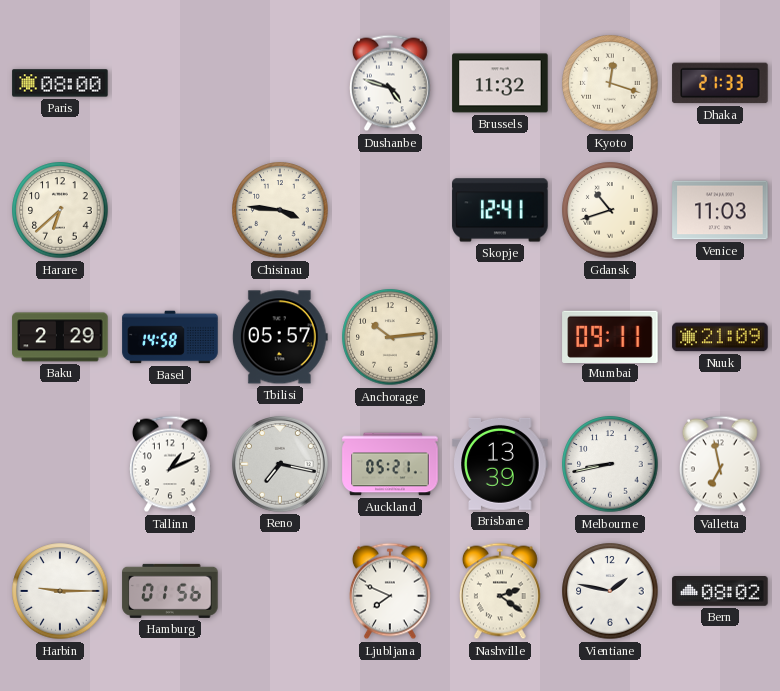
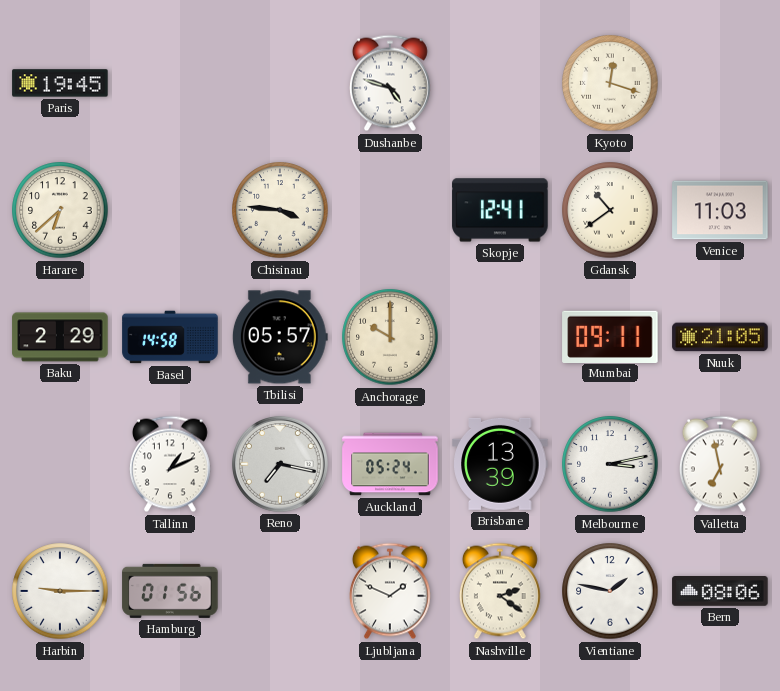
Paris: 08:00 -> 19:45
Brussels: 11:32 -> none
Dhaka: 21:33 -> none
Gdansk: 10:42 -> 10:39
Anchorage: 10:14 -> 10:00
Nuuk: 21:09 -> 21:05
Auckland: 05:21 -> 05:24
Melbourne: 8:43 -> 3:13
Ljubljana: 7:49 -> 1:49
Bern: 08:02 -> 08:06
